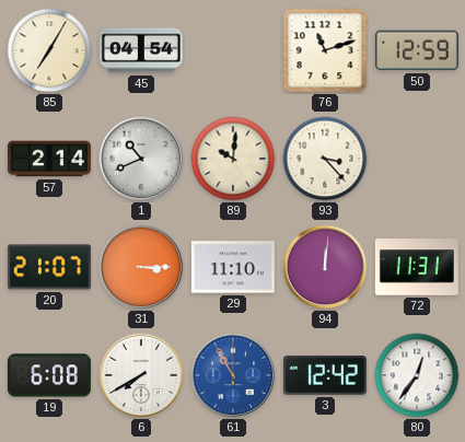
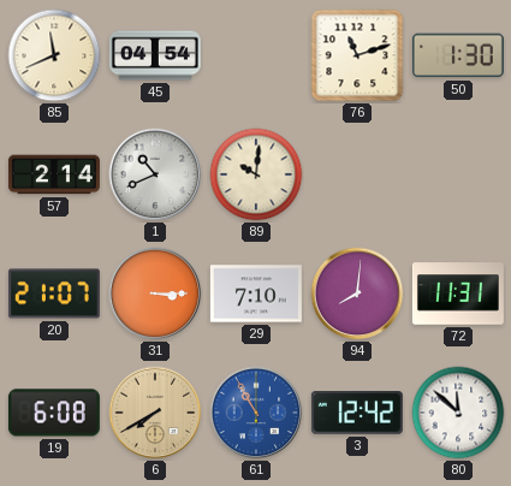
85: 7:05 -> 11:41
50: 12:59 -> 1:30
93: 3:23 -> none
29: 11:10 -> 7:10
94: 12:01 -> 8:01
6 dial: white -> champagne
80: 12:36 -> 11:52
